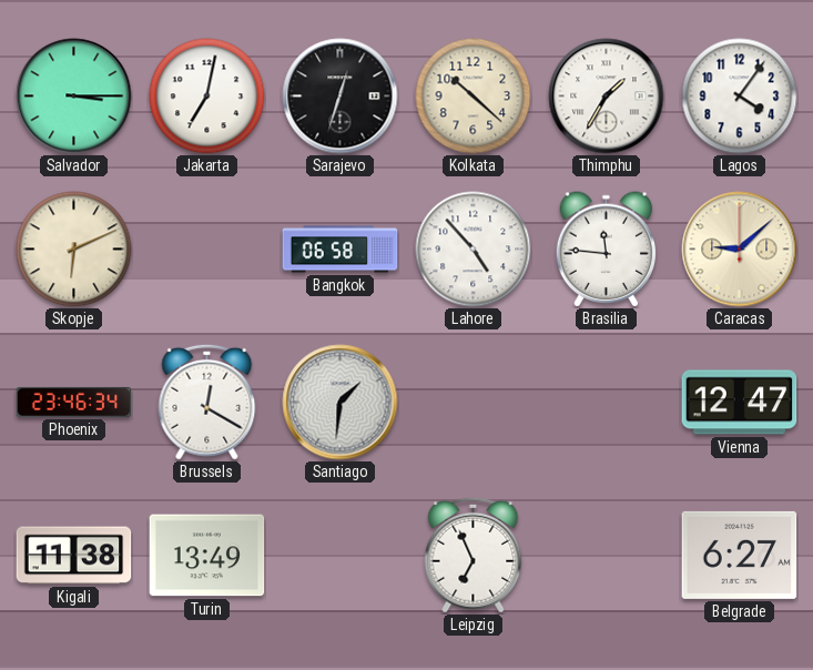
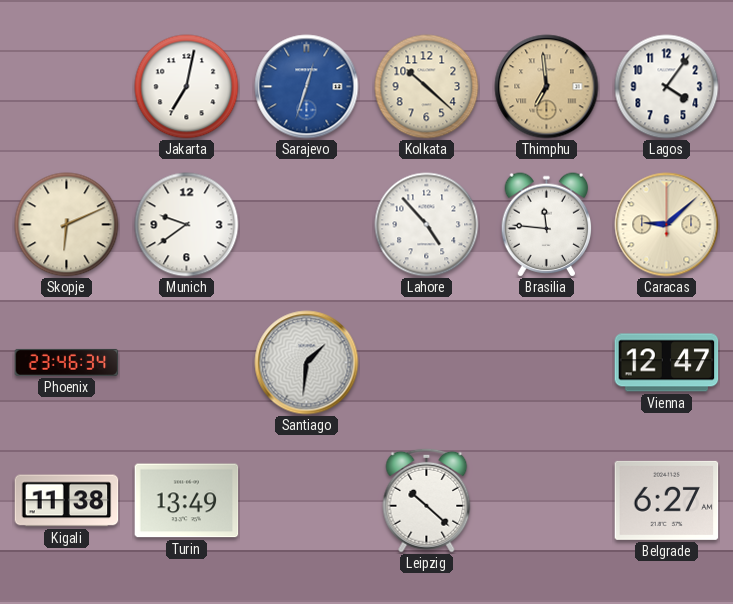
Salvador: 3:15 -> none
Sarajevo dial: black -> blue
Thimphu: 1:35 -> 6:59
Thimphu dial: white -> champagne
Munich: none -> 9:39
Bangkok: 06:58 -> none
Brussels: 12:20 -> none
Leipzig: 6:56 -> 10:22
